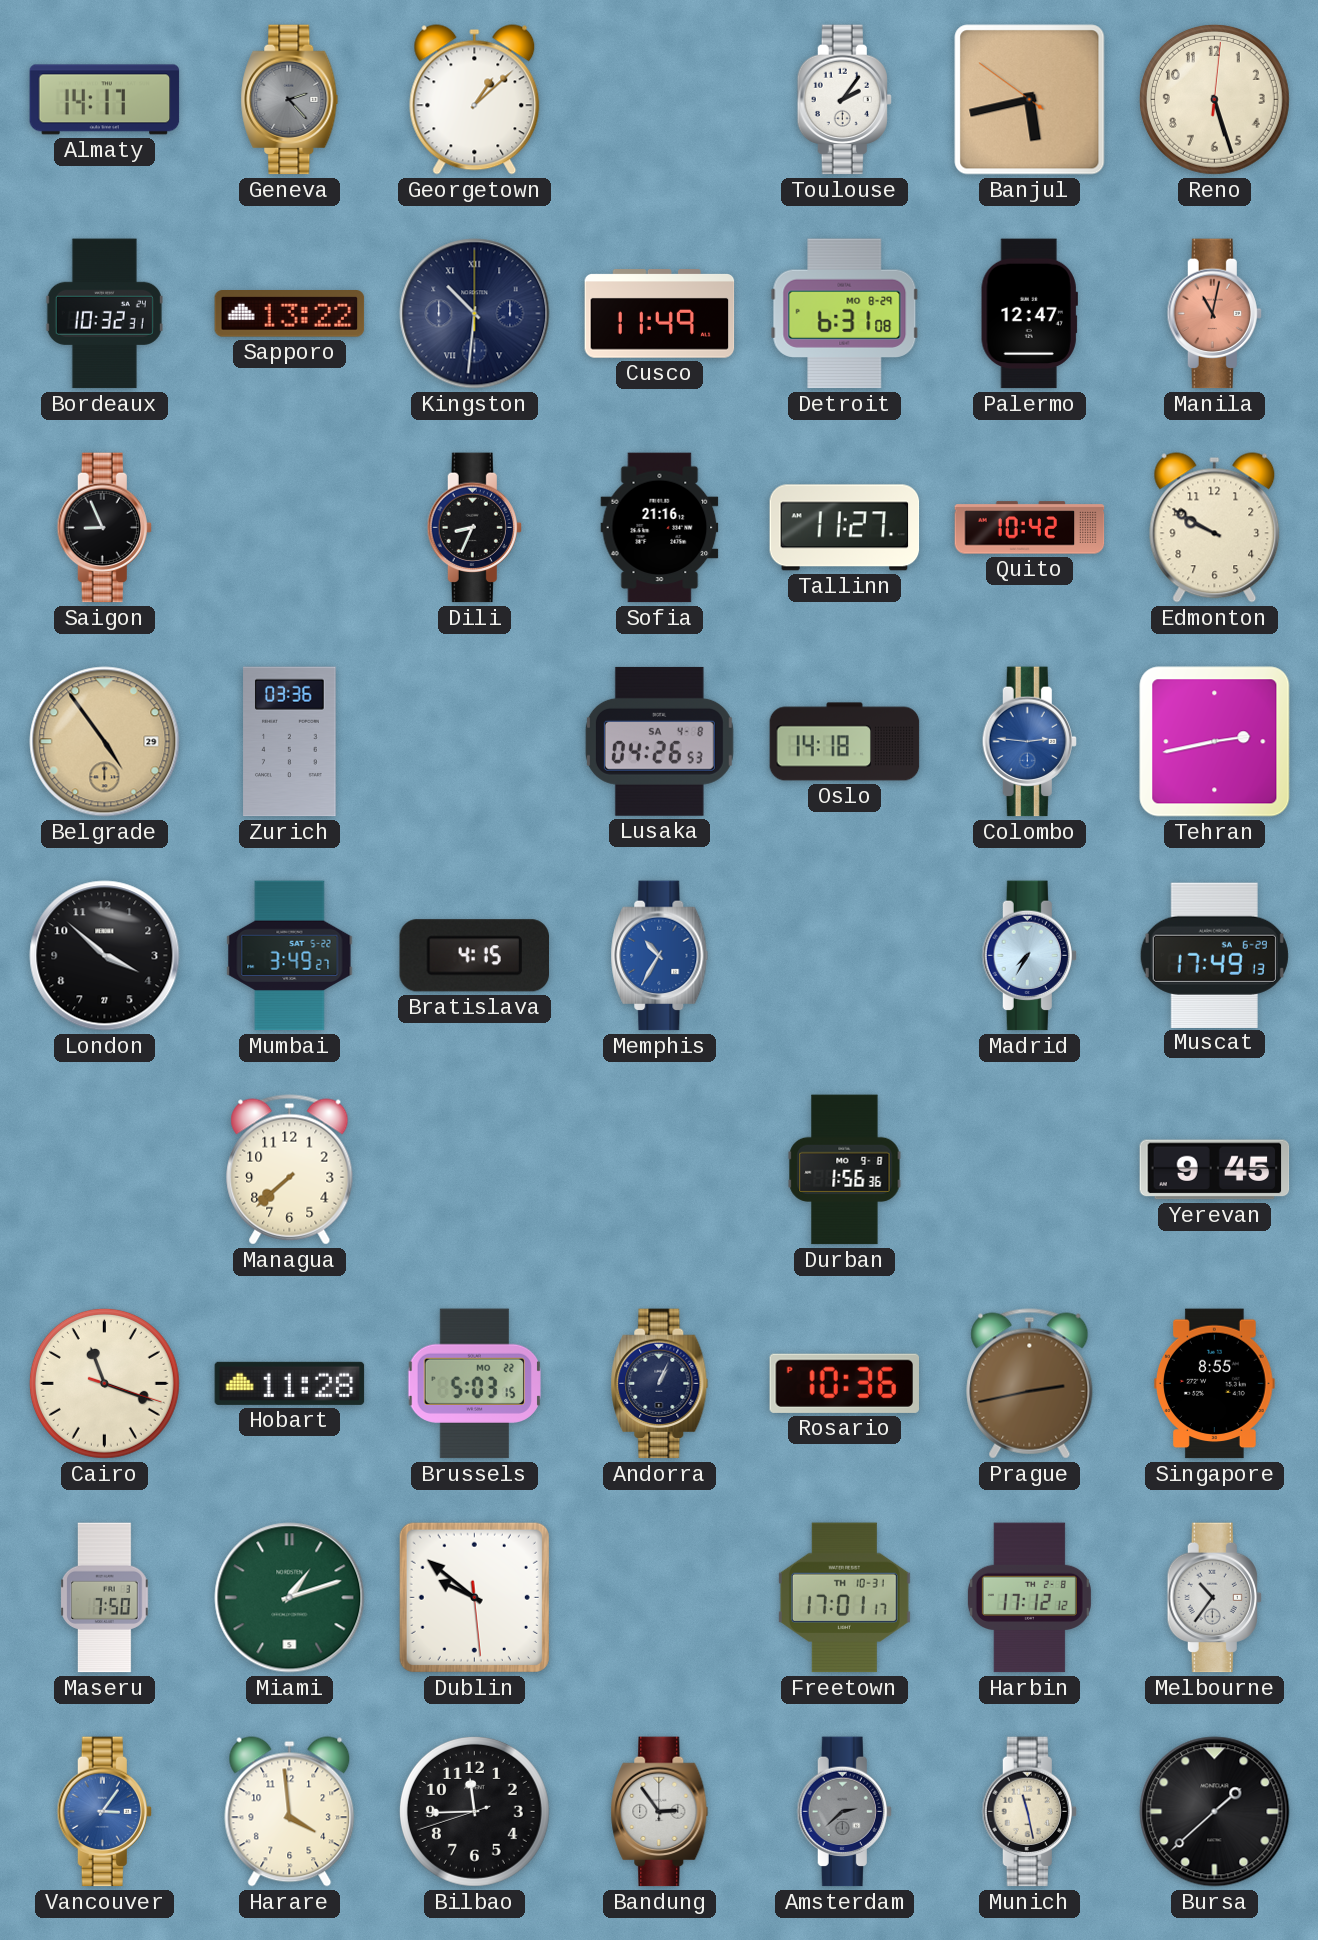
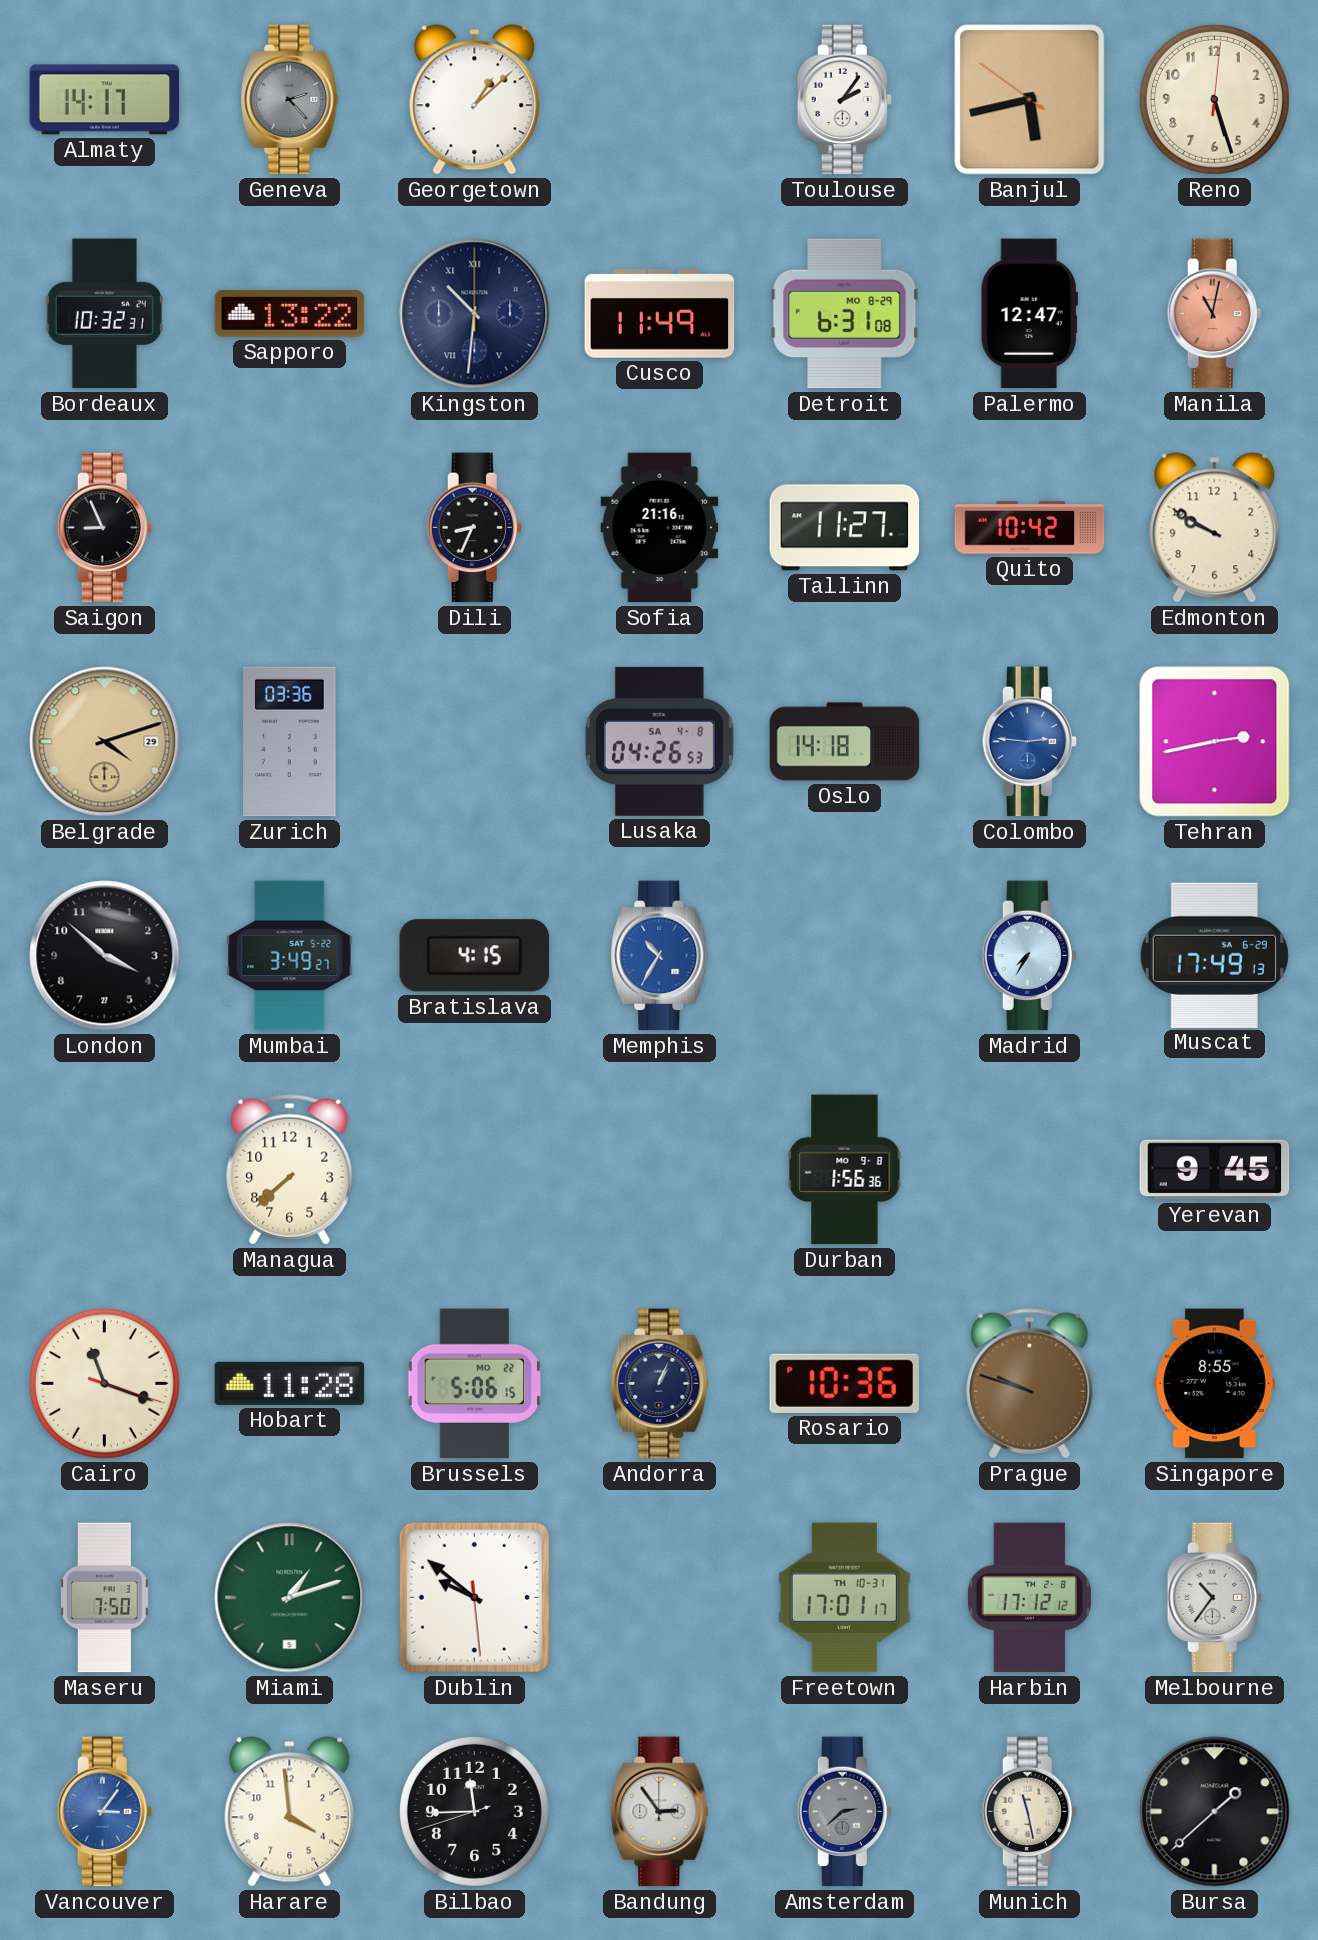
Belgrade: 4:54 -> 4:12
Brussels: 5:03 -> 5:06
Prague: 2:43 -> 9:48
